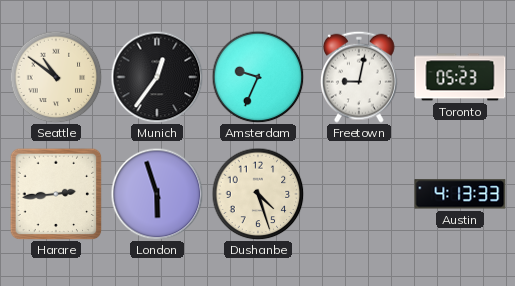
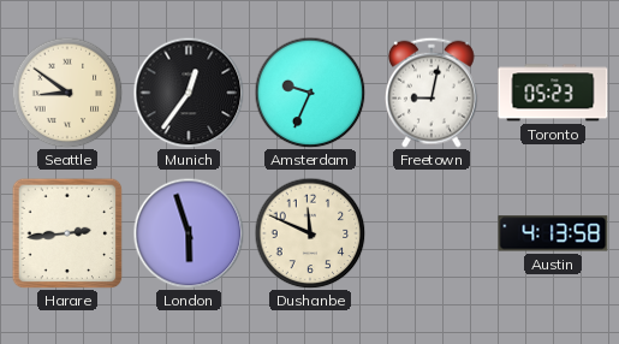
Seattle: 10:51 -> 8:51
Dushanbe: 4:27 -> 11:49
Austin: 4:13:33 -> 4:13:58
